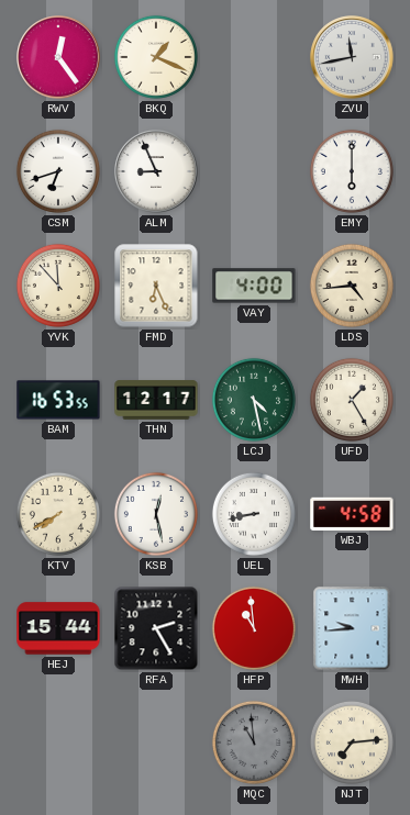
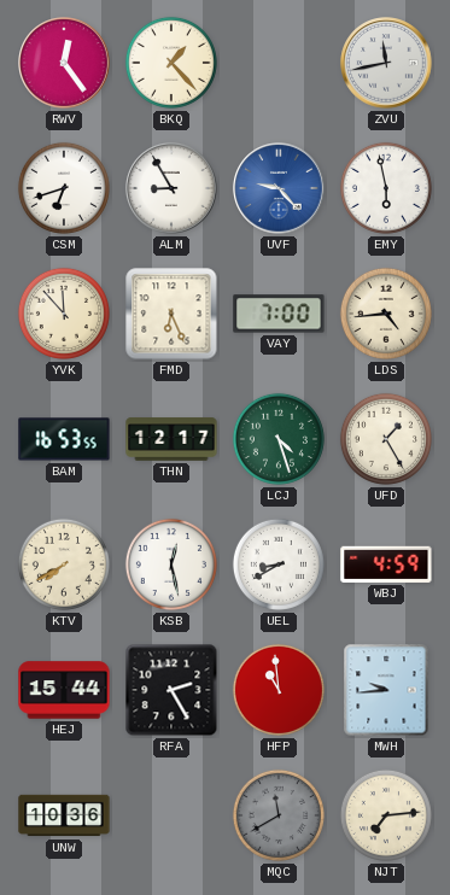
BKQ: 1:19 -> 1:23
ALM: 8:56 -> 8:55
UVF: none -> 9:23
EMY: 6:00 -> 5:58
VAY: 4:00 -> 7:00
LCJ: 4:28 -> 4:27
UEL: 8:43 -> 8:40
WBJ: 4:58 -> 4:59
UNW: none -> 10:36
MQC: 10:59 -> 11:40
